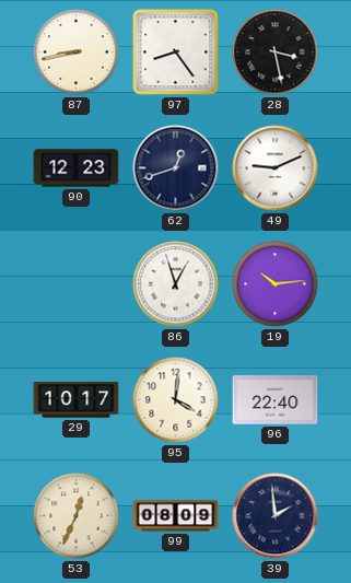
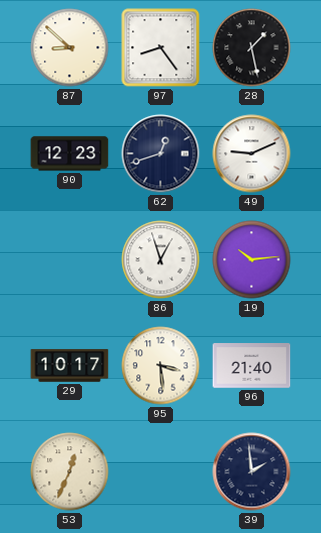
87: 8:43 -> 8:52
28: 3:28 -> 1:28
95: 4:01 -> 3:29
96: 22:40 -> 21:40
99: 08:09 -> none
